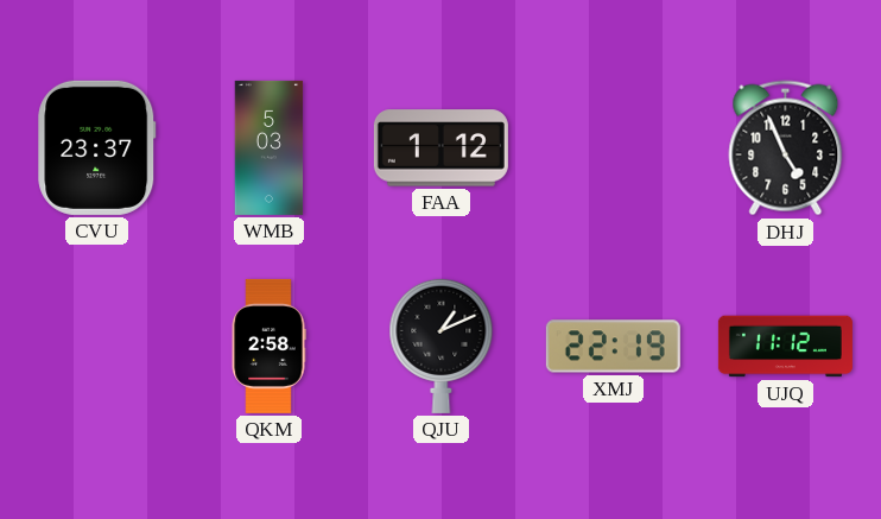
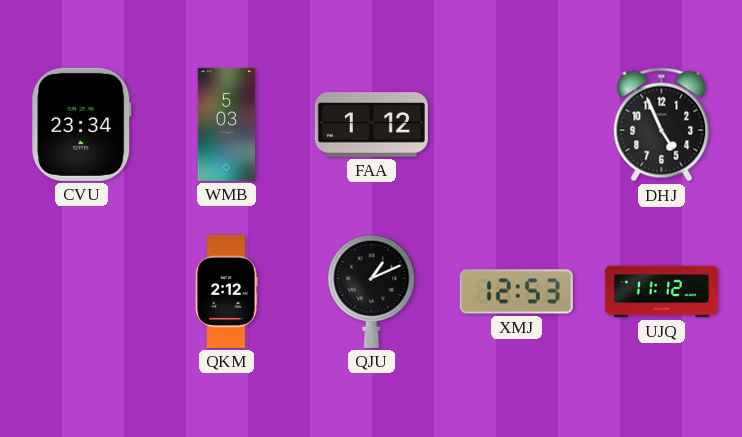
CVU: 23:37 -> 23:34
QKM: 2:58 -> 2:12
XMJ: 22:19 -> 12:53
